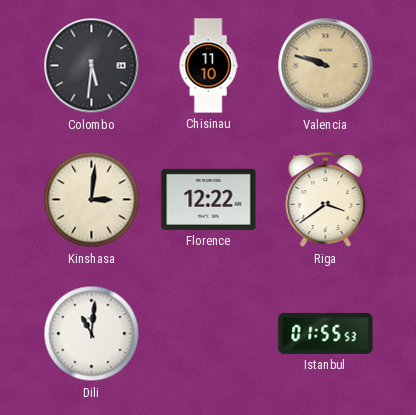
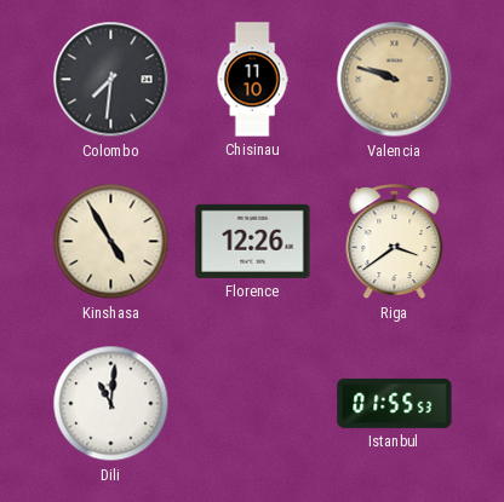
Colombo: 5:31 -> 7:31
Kinshasa: 3:01 -> 4:55
Florence: 12:22 -> 12:26
